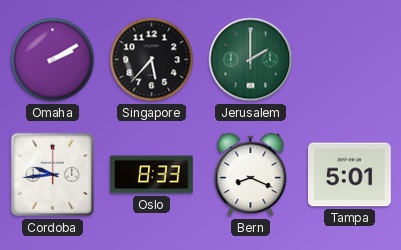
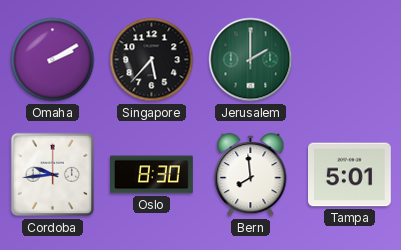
Oslo: 8:33 -> 8:30
Bern: 8:19 -> 7:59
